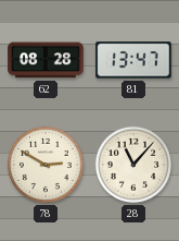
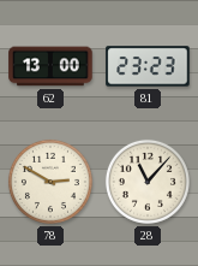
62: 08:28 -> 13:00
81: 13:47 -> 23:23
